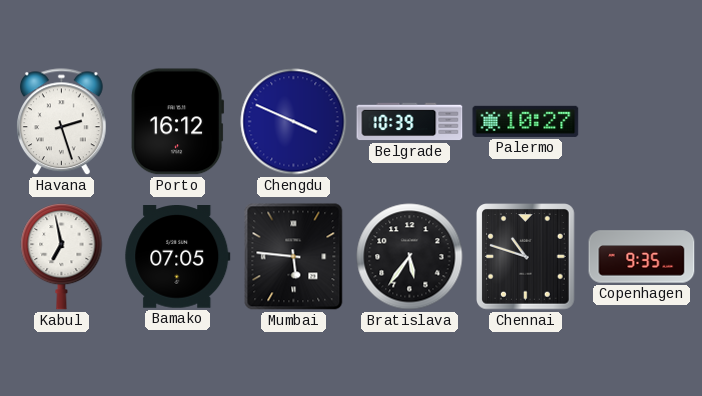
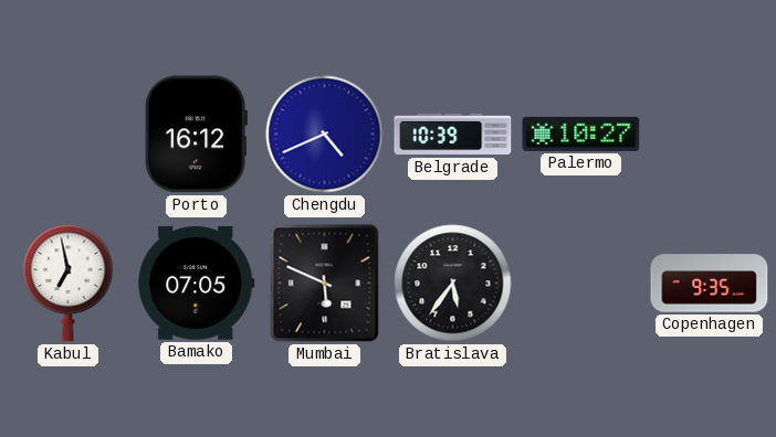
Havana: 2:27 -> none
Chengdu: 3:49 -> 4:41
Mumbai: 5:46 -> 5:49
Chennai: 10:48 -> none
